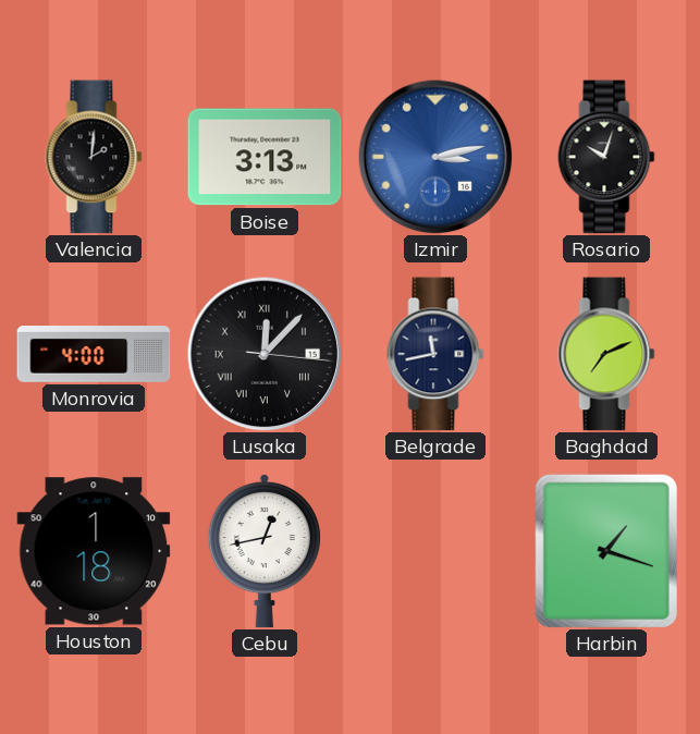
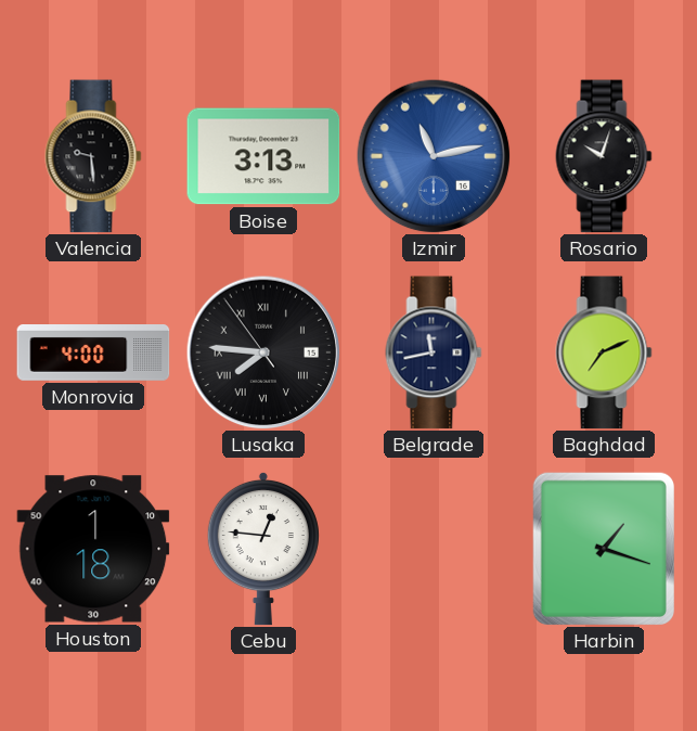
Valencia: 2:01 -> 9:29
Izmir: 3:13 -> 11:13
Lusaka: 12:07 -> 7:45
Cebu: 12:43 -> 12:46
